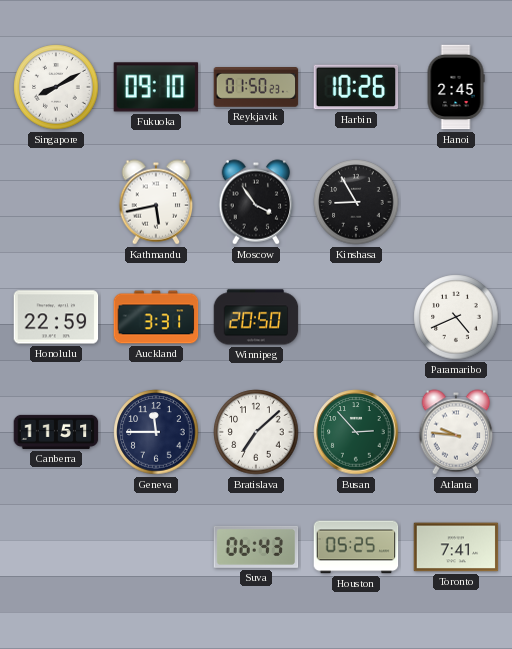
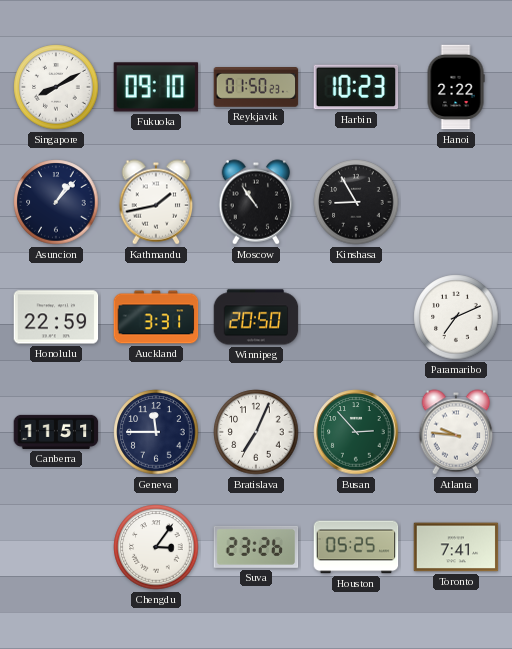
Harbin: 10:26 -> 10:23
Hanoi: 2:45 -> 2:22
Asuncion: none -> 1:07
Kathmandu: 5:43 -> 1:43
Moscow: 3:54 -> 10:54
Paramaribo: 4:41 -> 7:11
Bratislava: 7:08 -> 7:04
Chengdu: none -> 3:06
Suva: 06:43 -> 23:26
